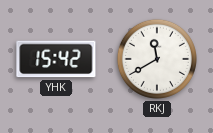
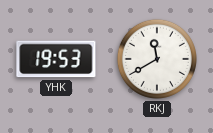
YHK: 15:42 -> 19:53
